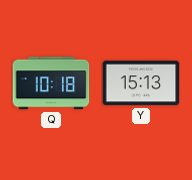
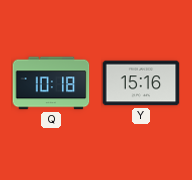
Y: 15:13 -> 15:16
